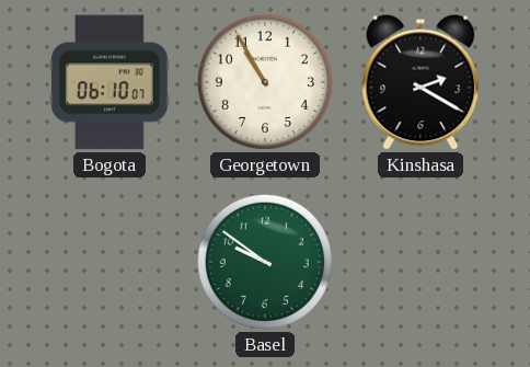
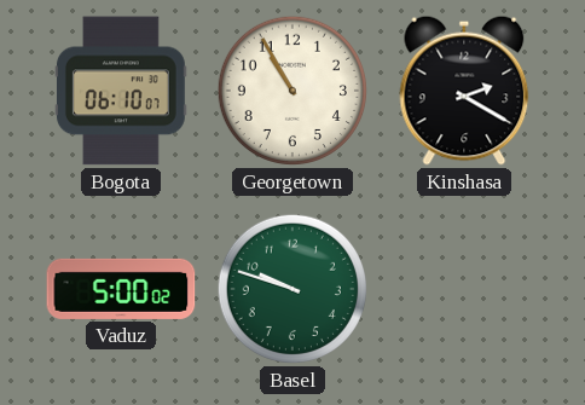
Vaduz: none -> 5:00
Basel: 9:51 -> 9:48
